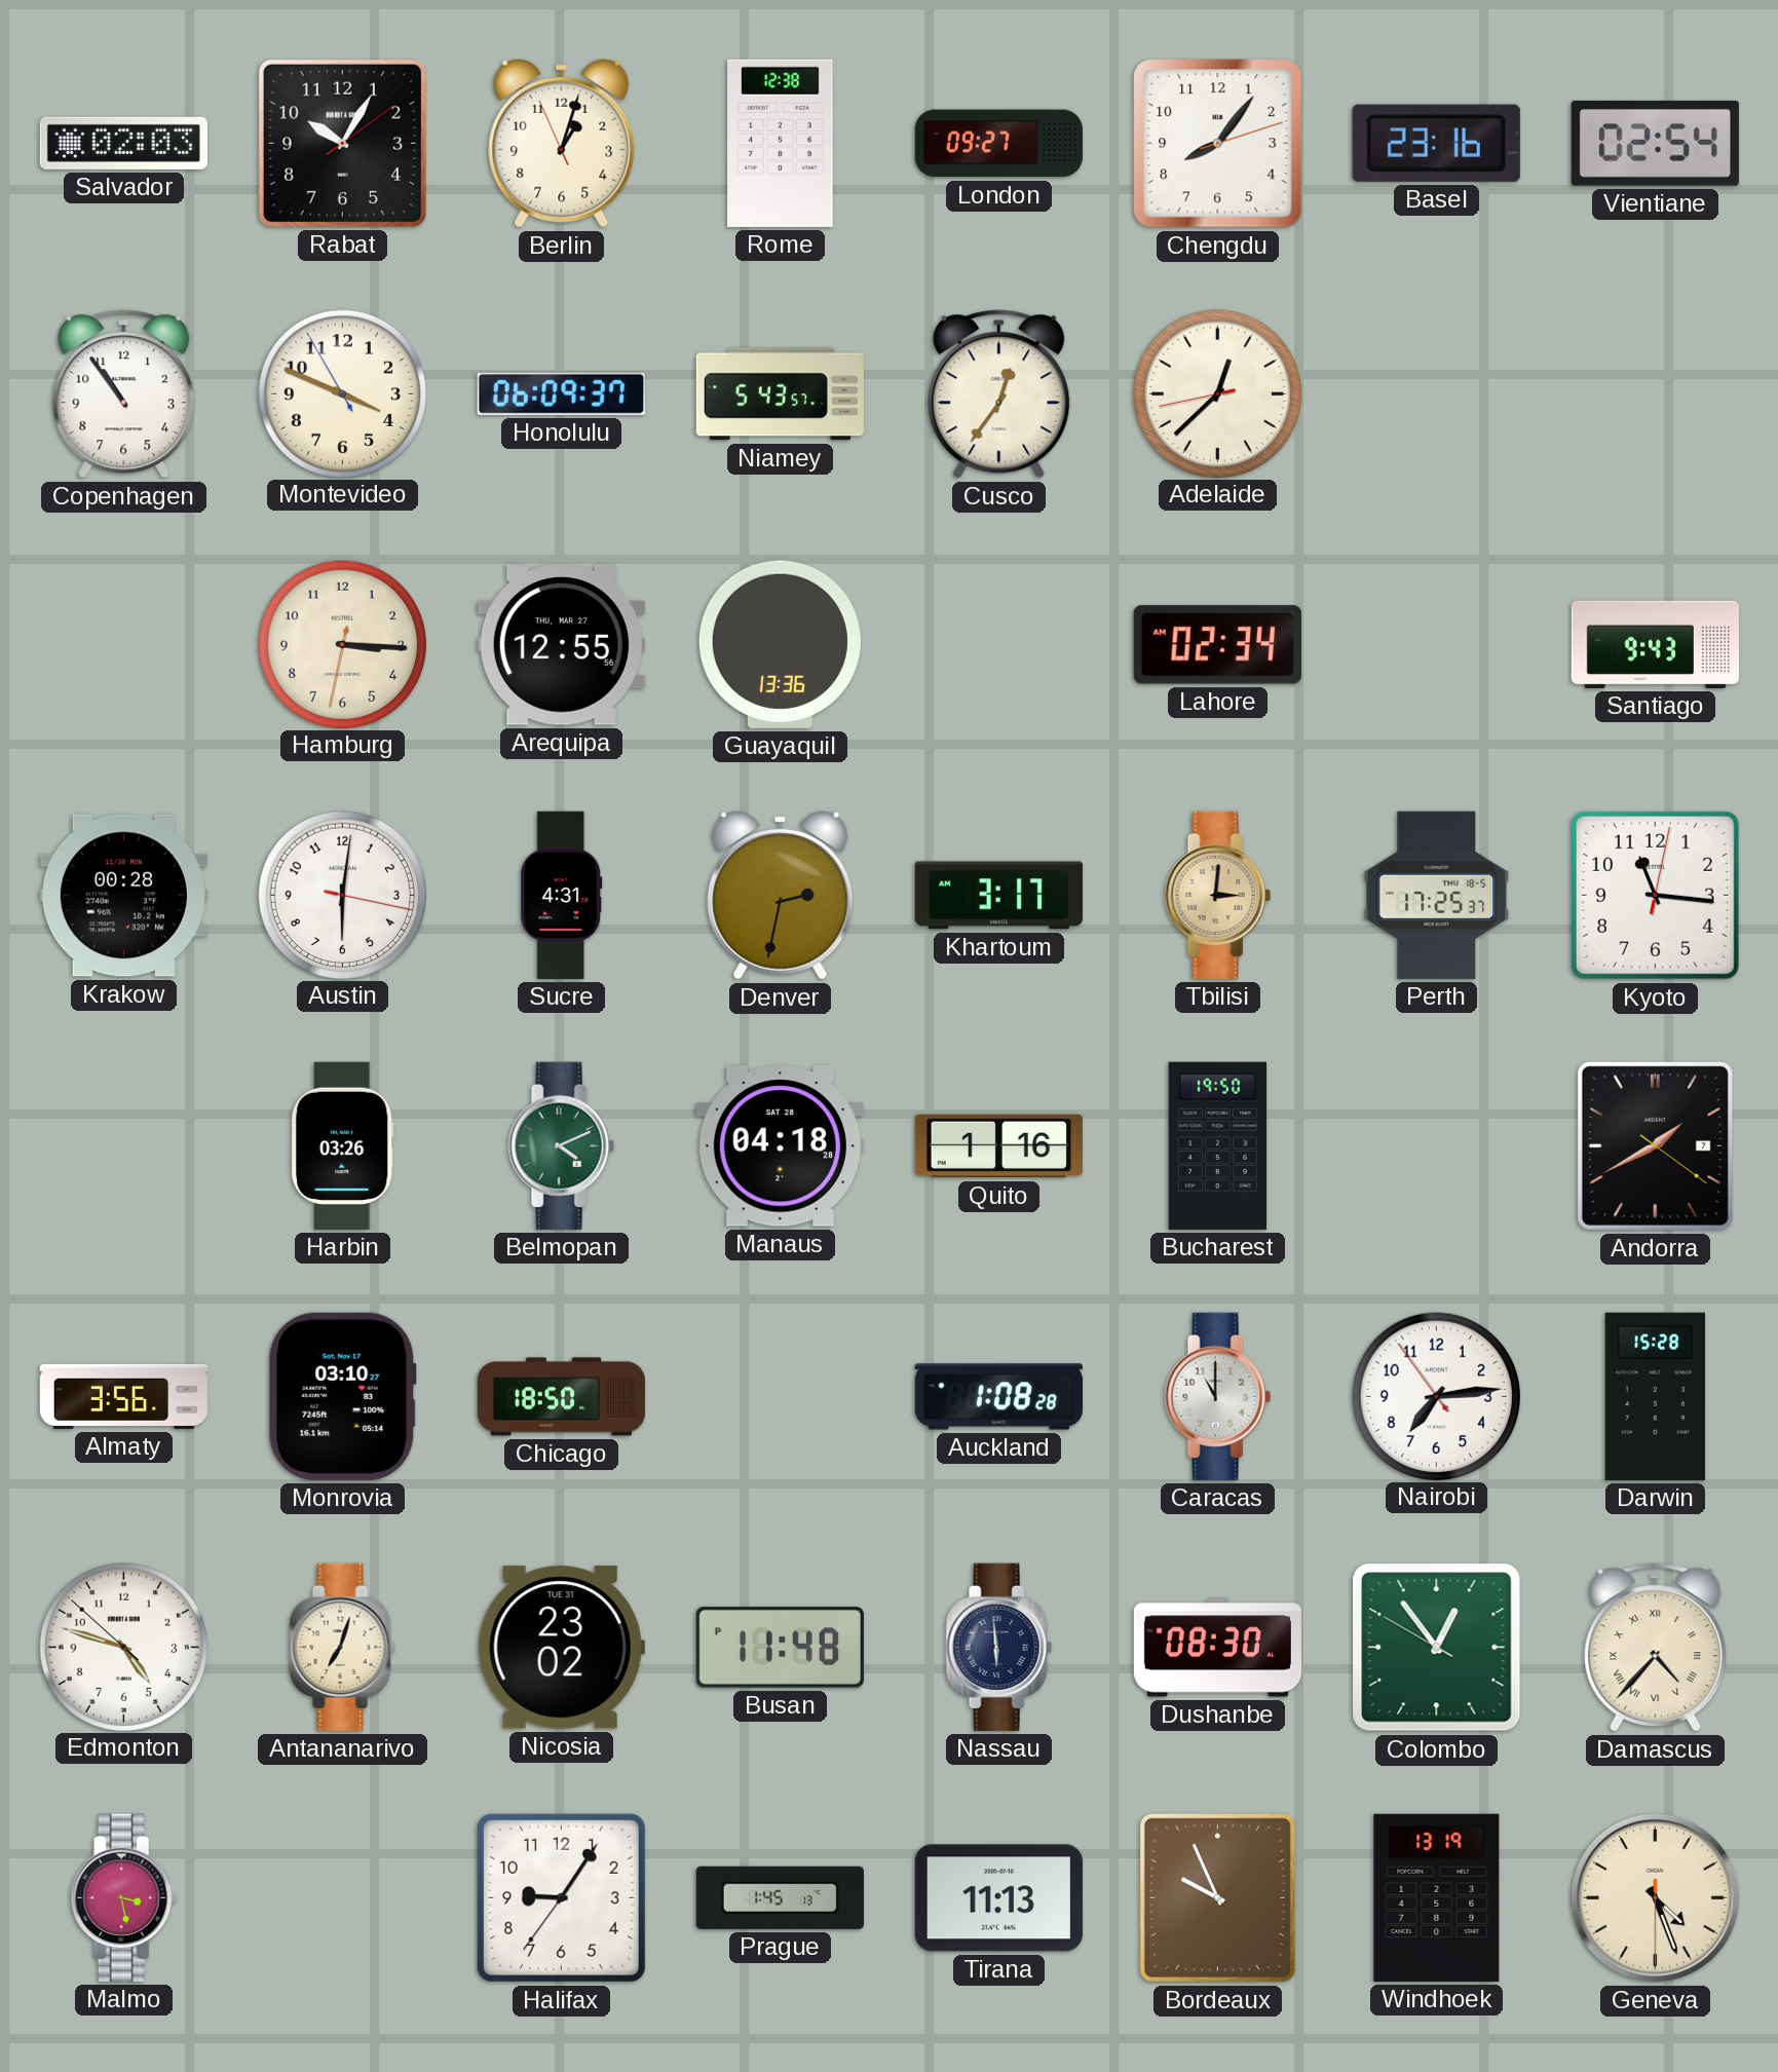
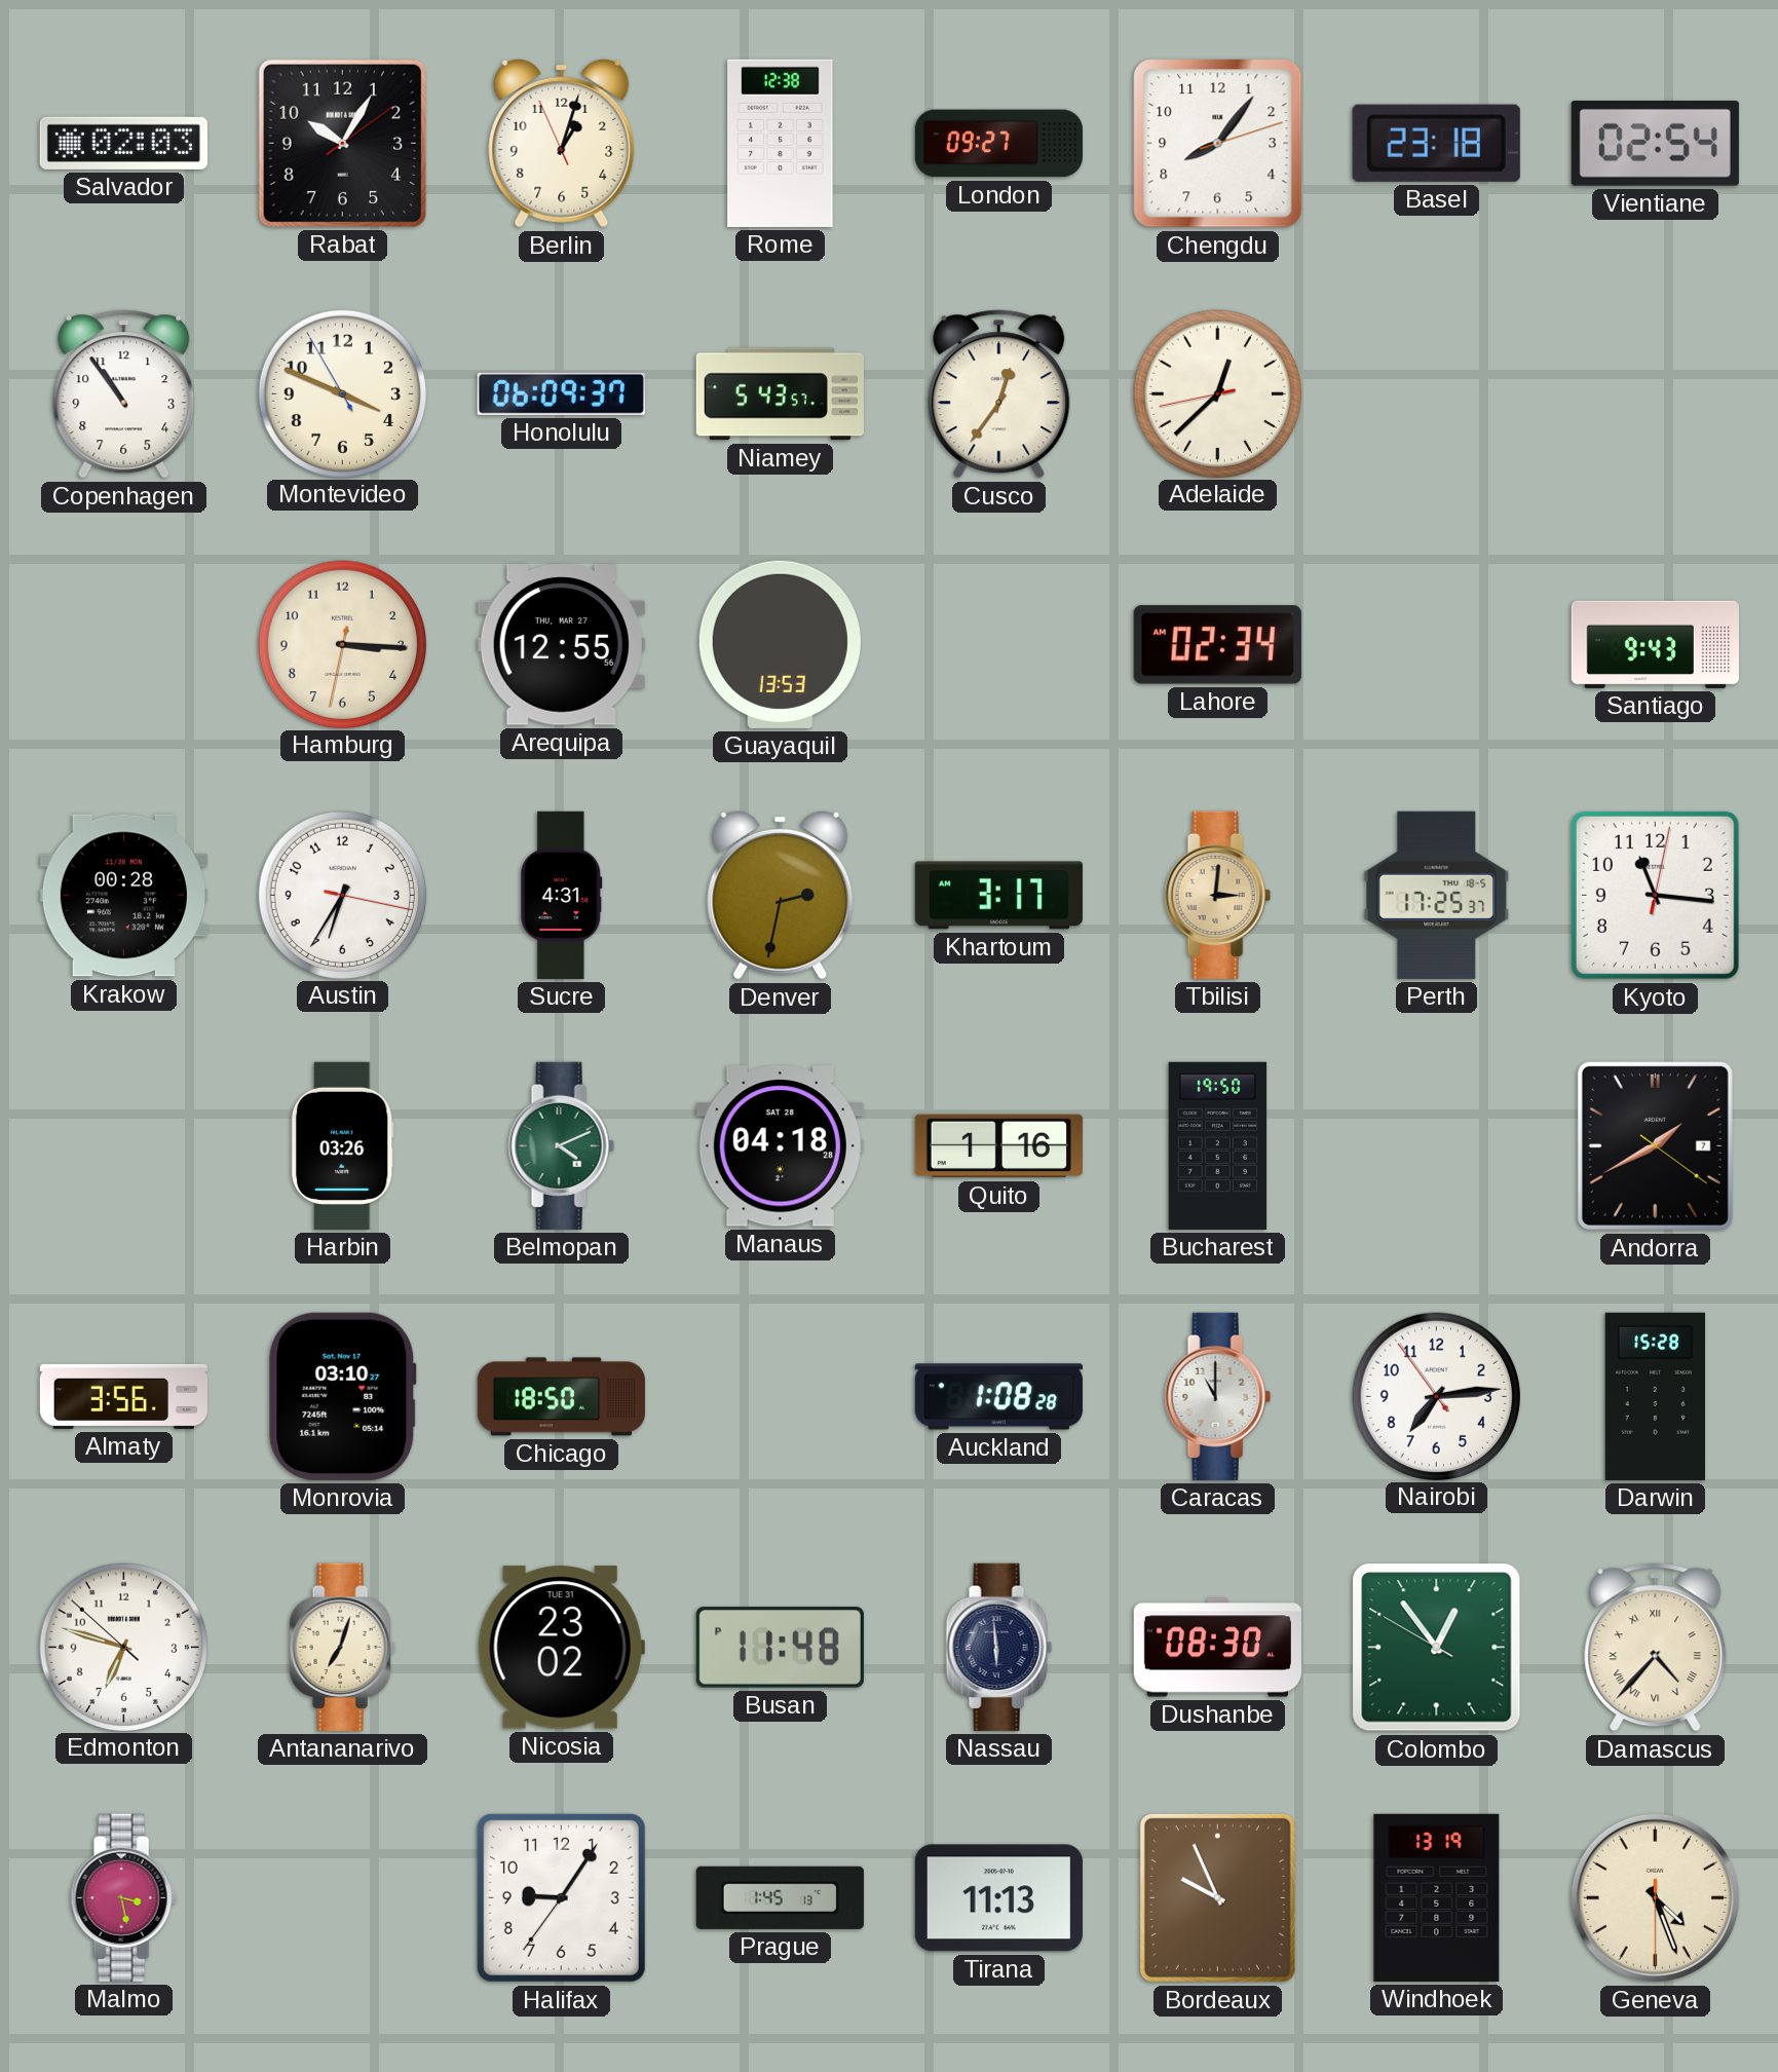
Basel: 23:16 -> 23:18
Guayaquil: 13:36 -> 13:53
Austin: 6:01 -> 6:35
Edmonton: 4:47 -> 6:47
